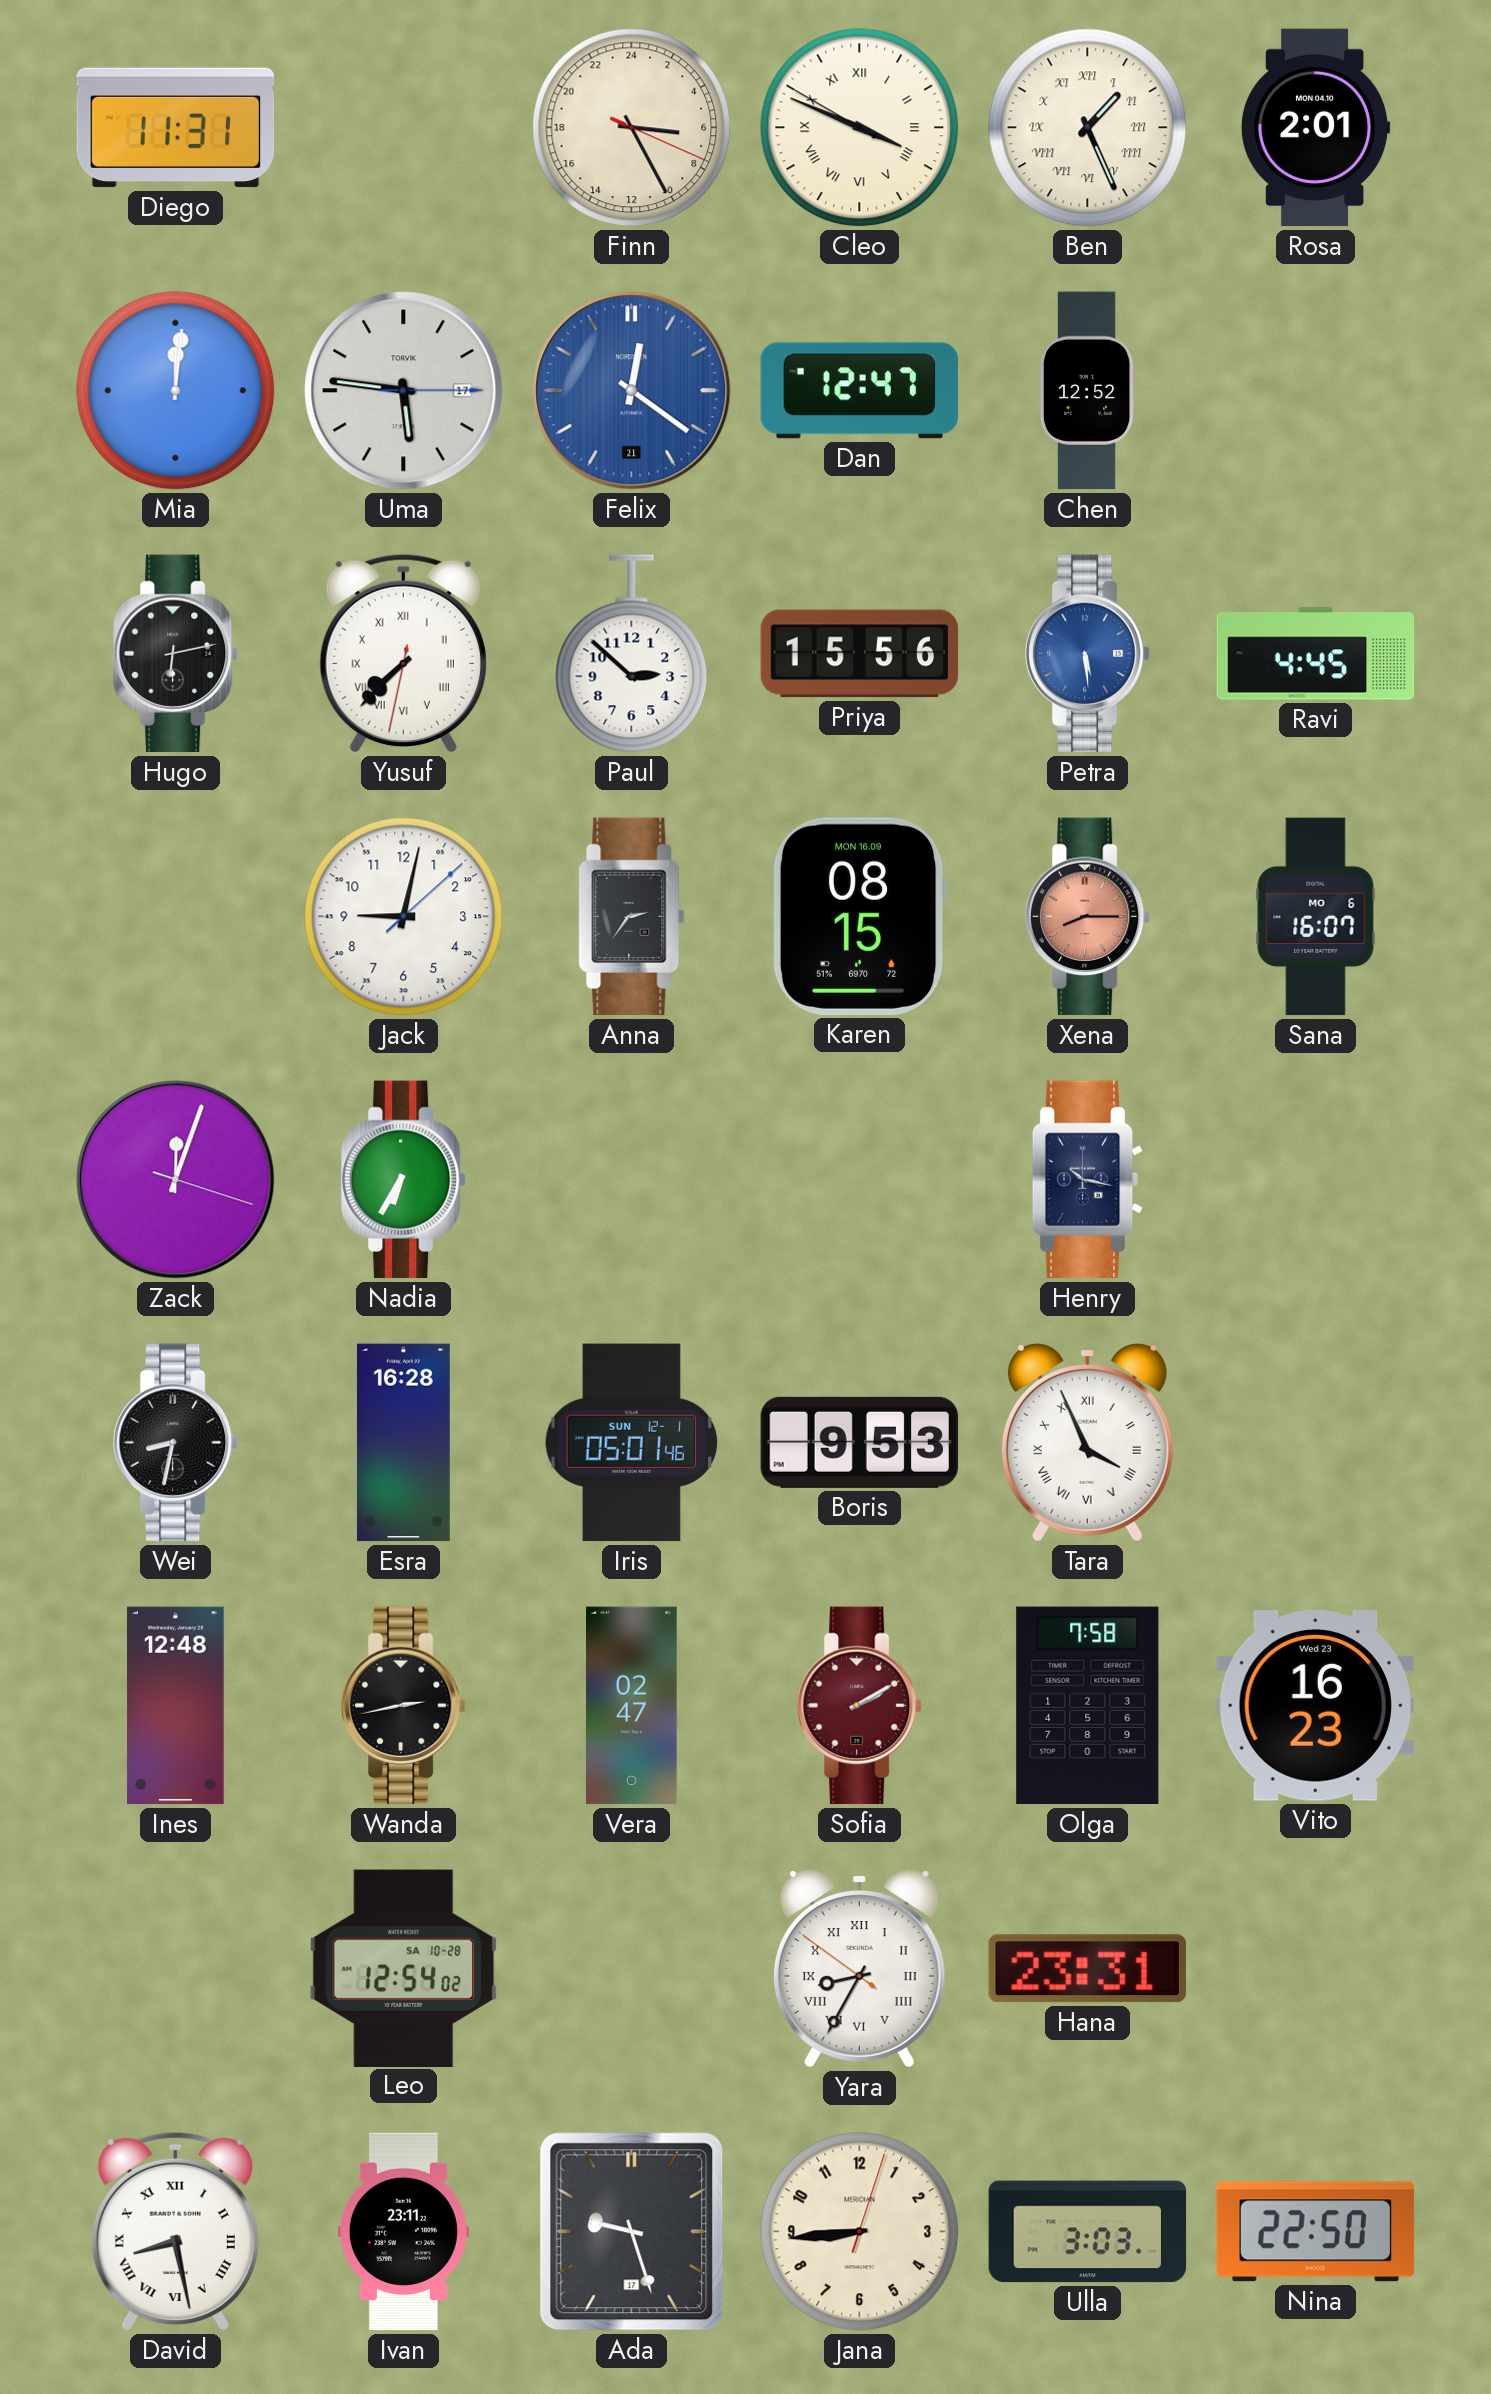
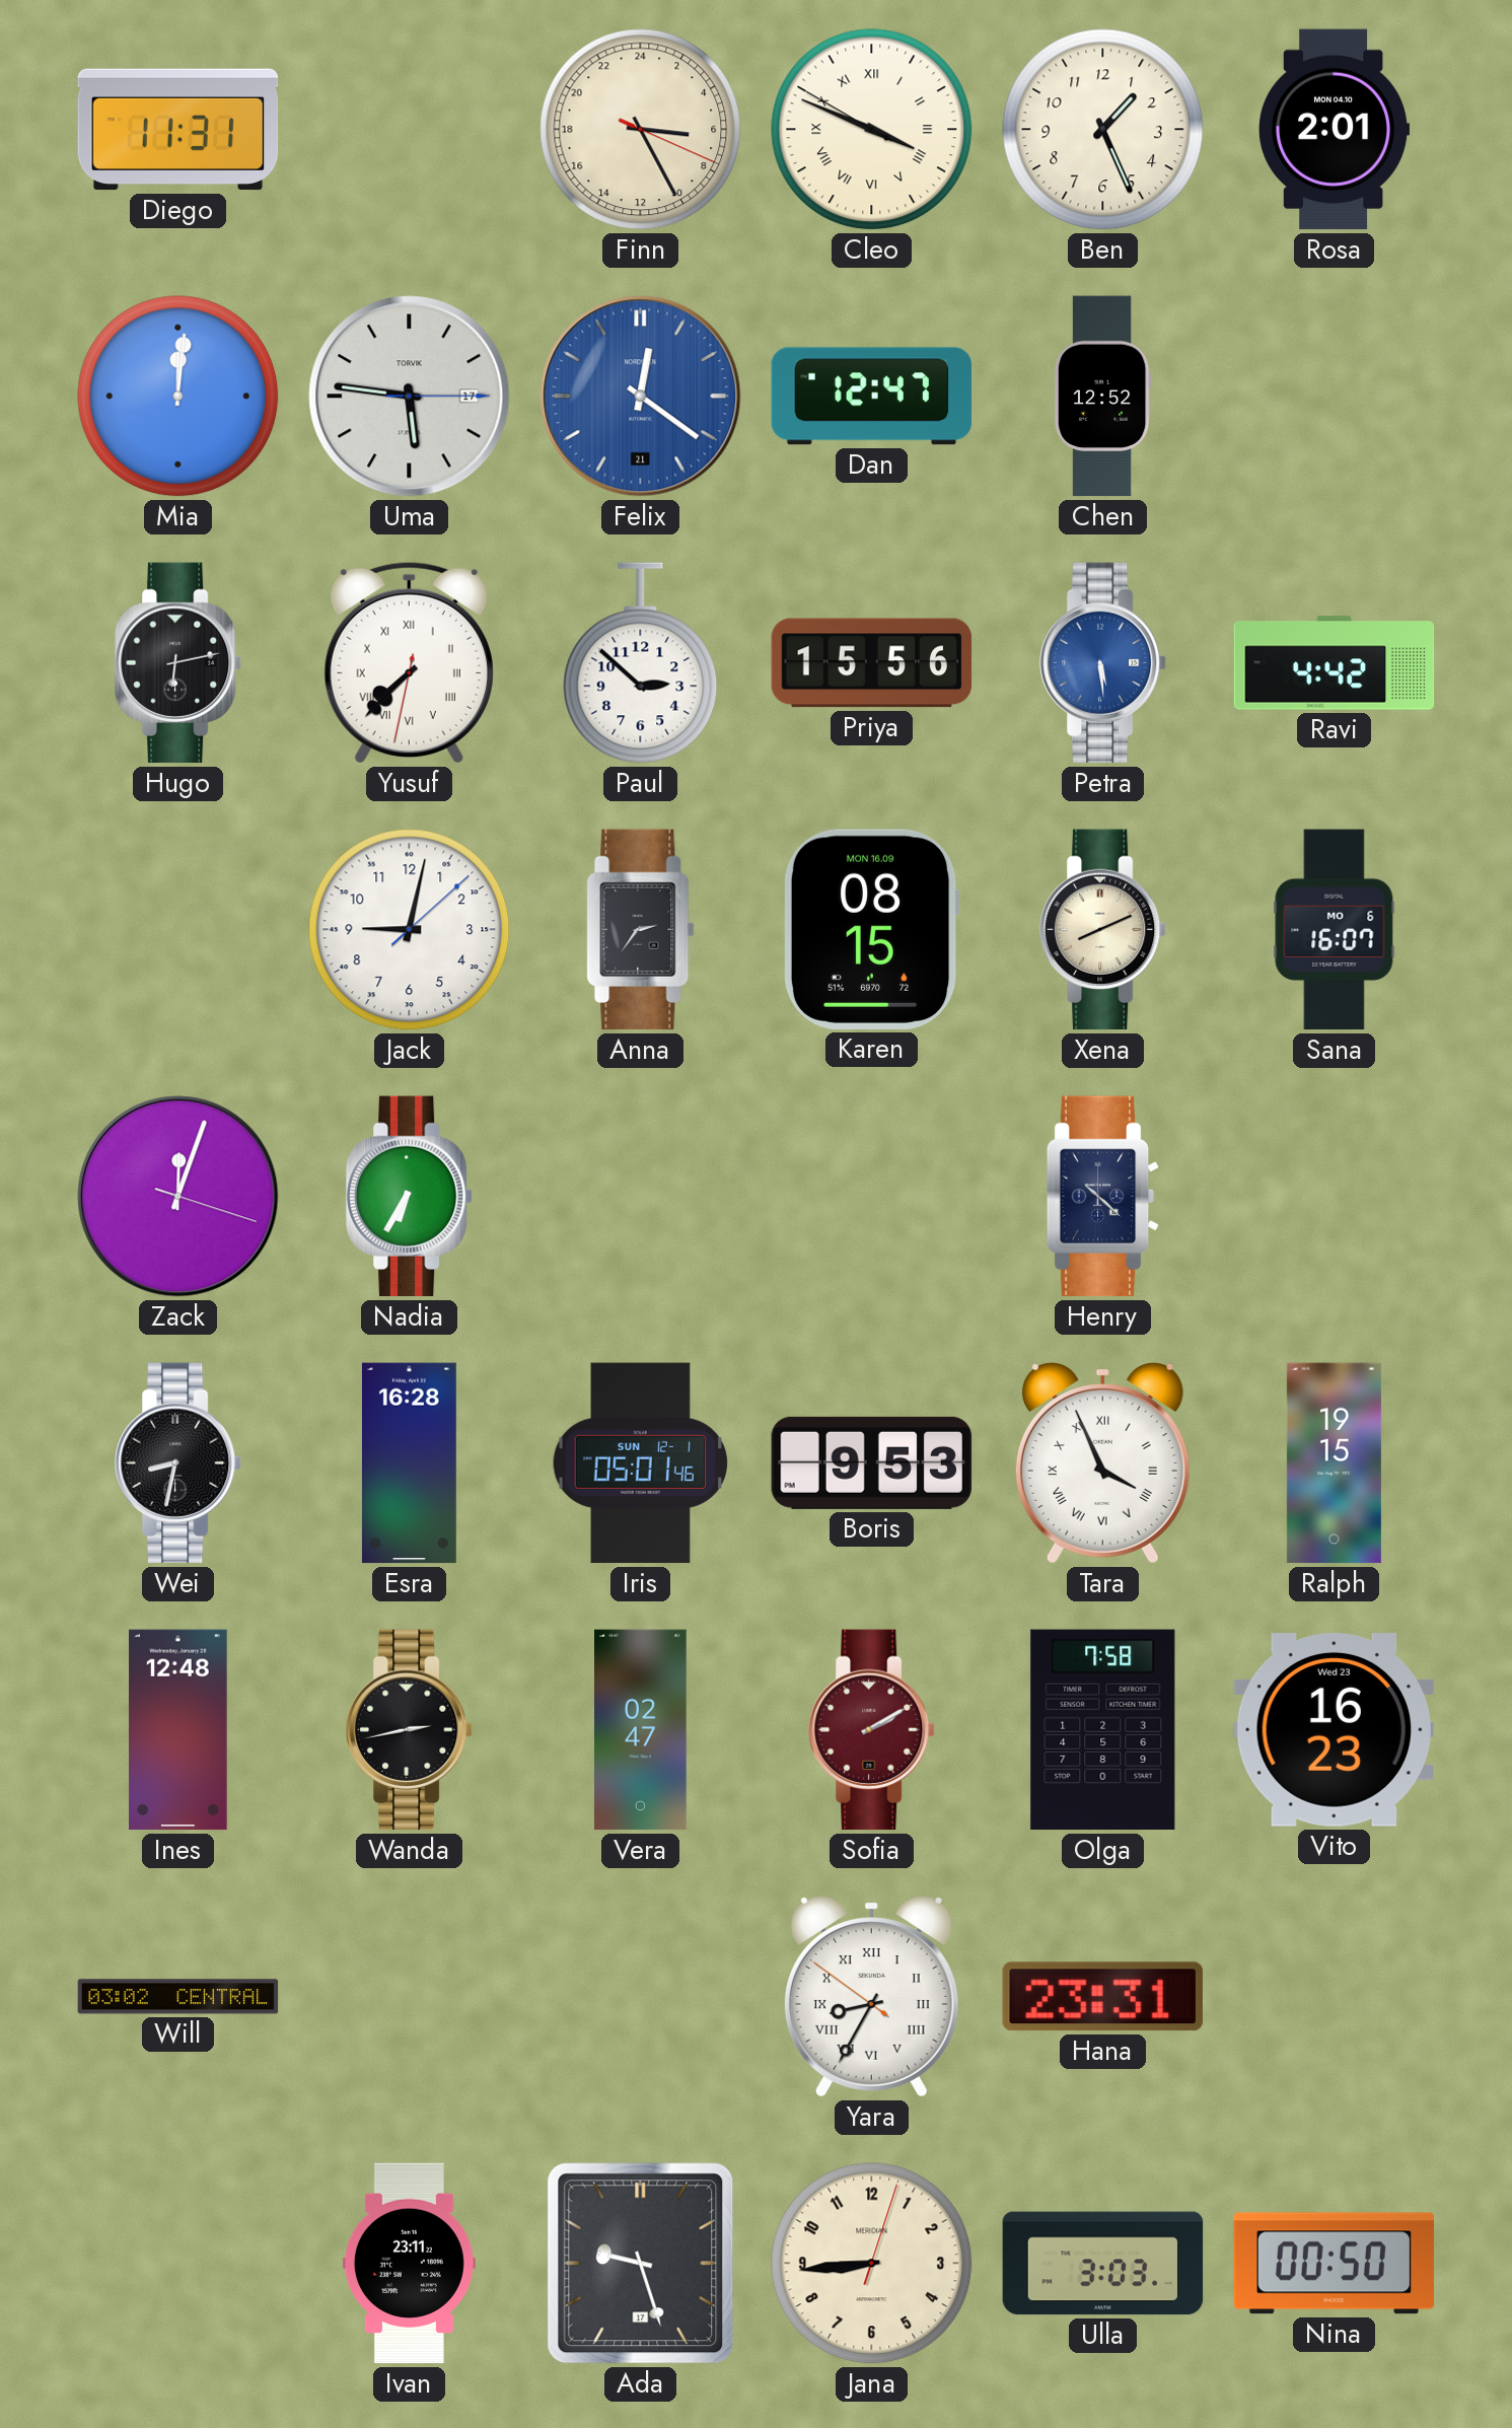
Ben numerals: Roman -> Arabic
Ravi: 4:45 -> 4:42
Xena: 8:15 -> 8:11
Xena dial: salmon -> cream
Henry: 10:17 -> 10:22
Ralph: none -> 19:15
Will: none -> 03:02
Leo: 12:54 -> none
David: 8:28 -> none
Nina: 22:50 -> 00:50
